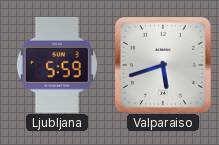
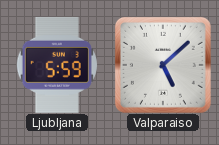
Valparaiso: 5:42 -> 5:08
